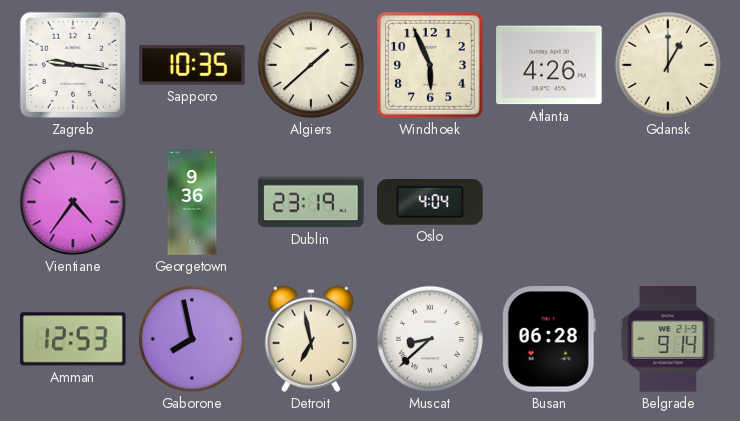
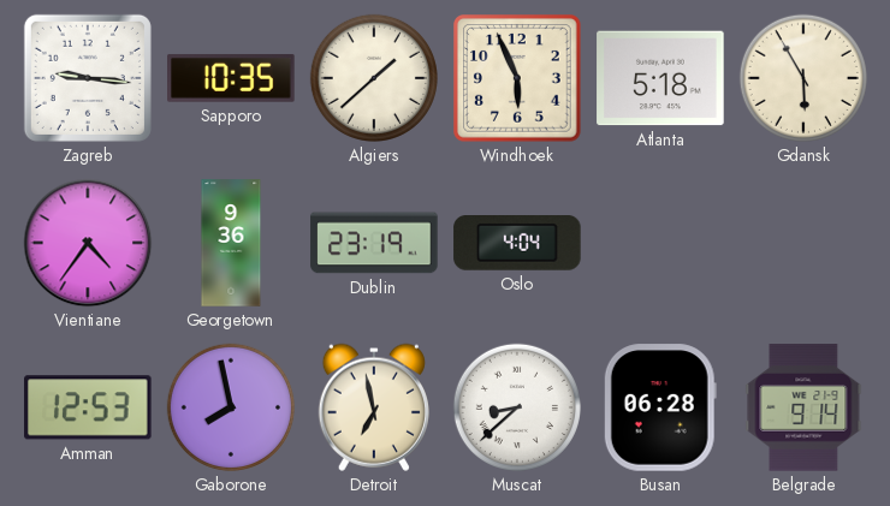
Atlanta: 4:26 -> 5:18
Gdansk: 1:00 -> 5:55
